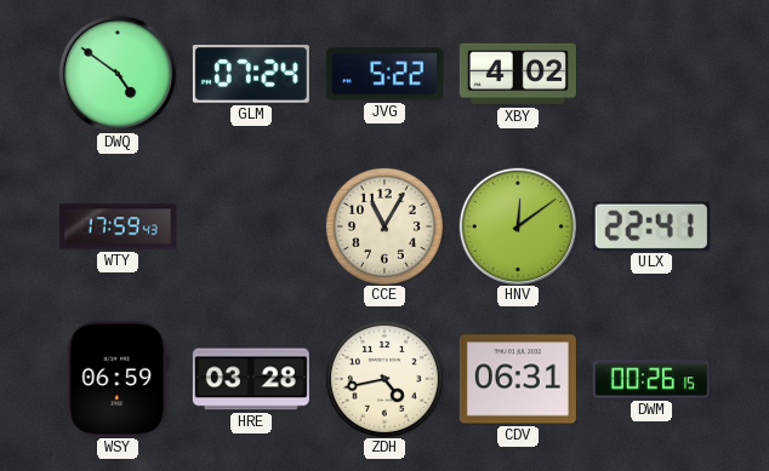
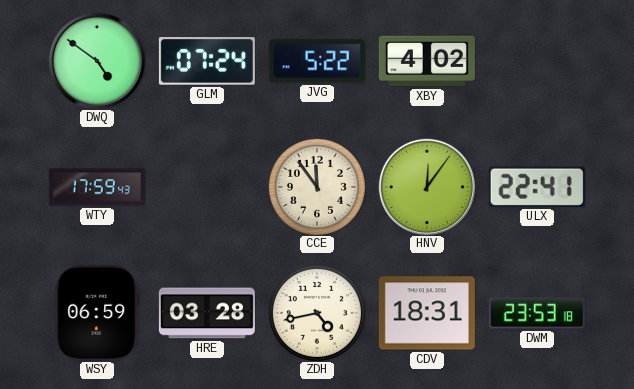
CCE: 11:05 -> 11:54
HNV: 12:09 -> 12:06
CDV: 06:31 -> 18:31
DWM: 00:26 -> 23:53
